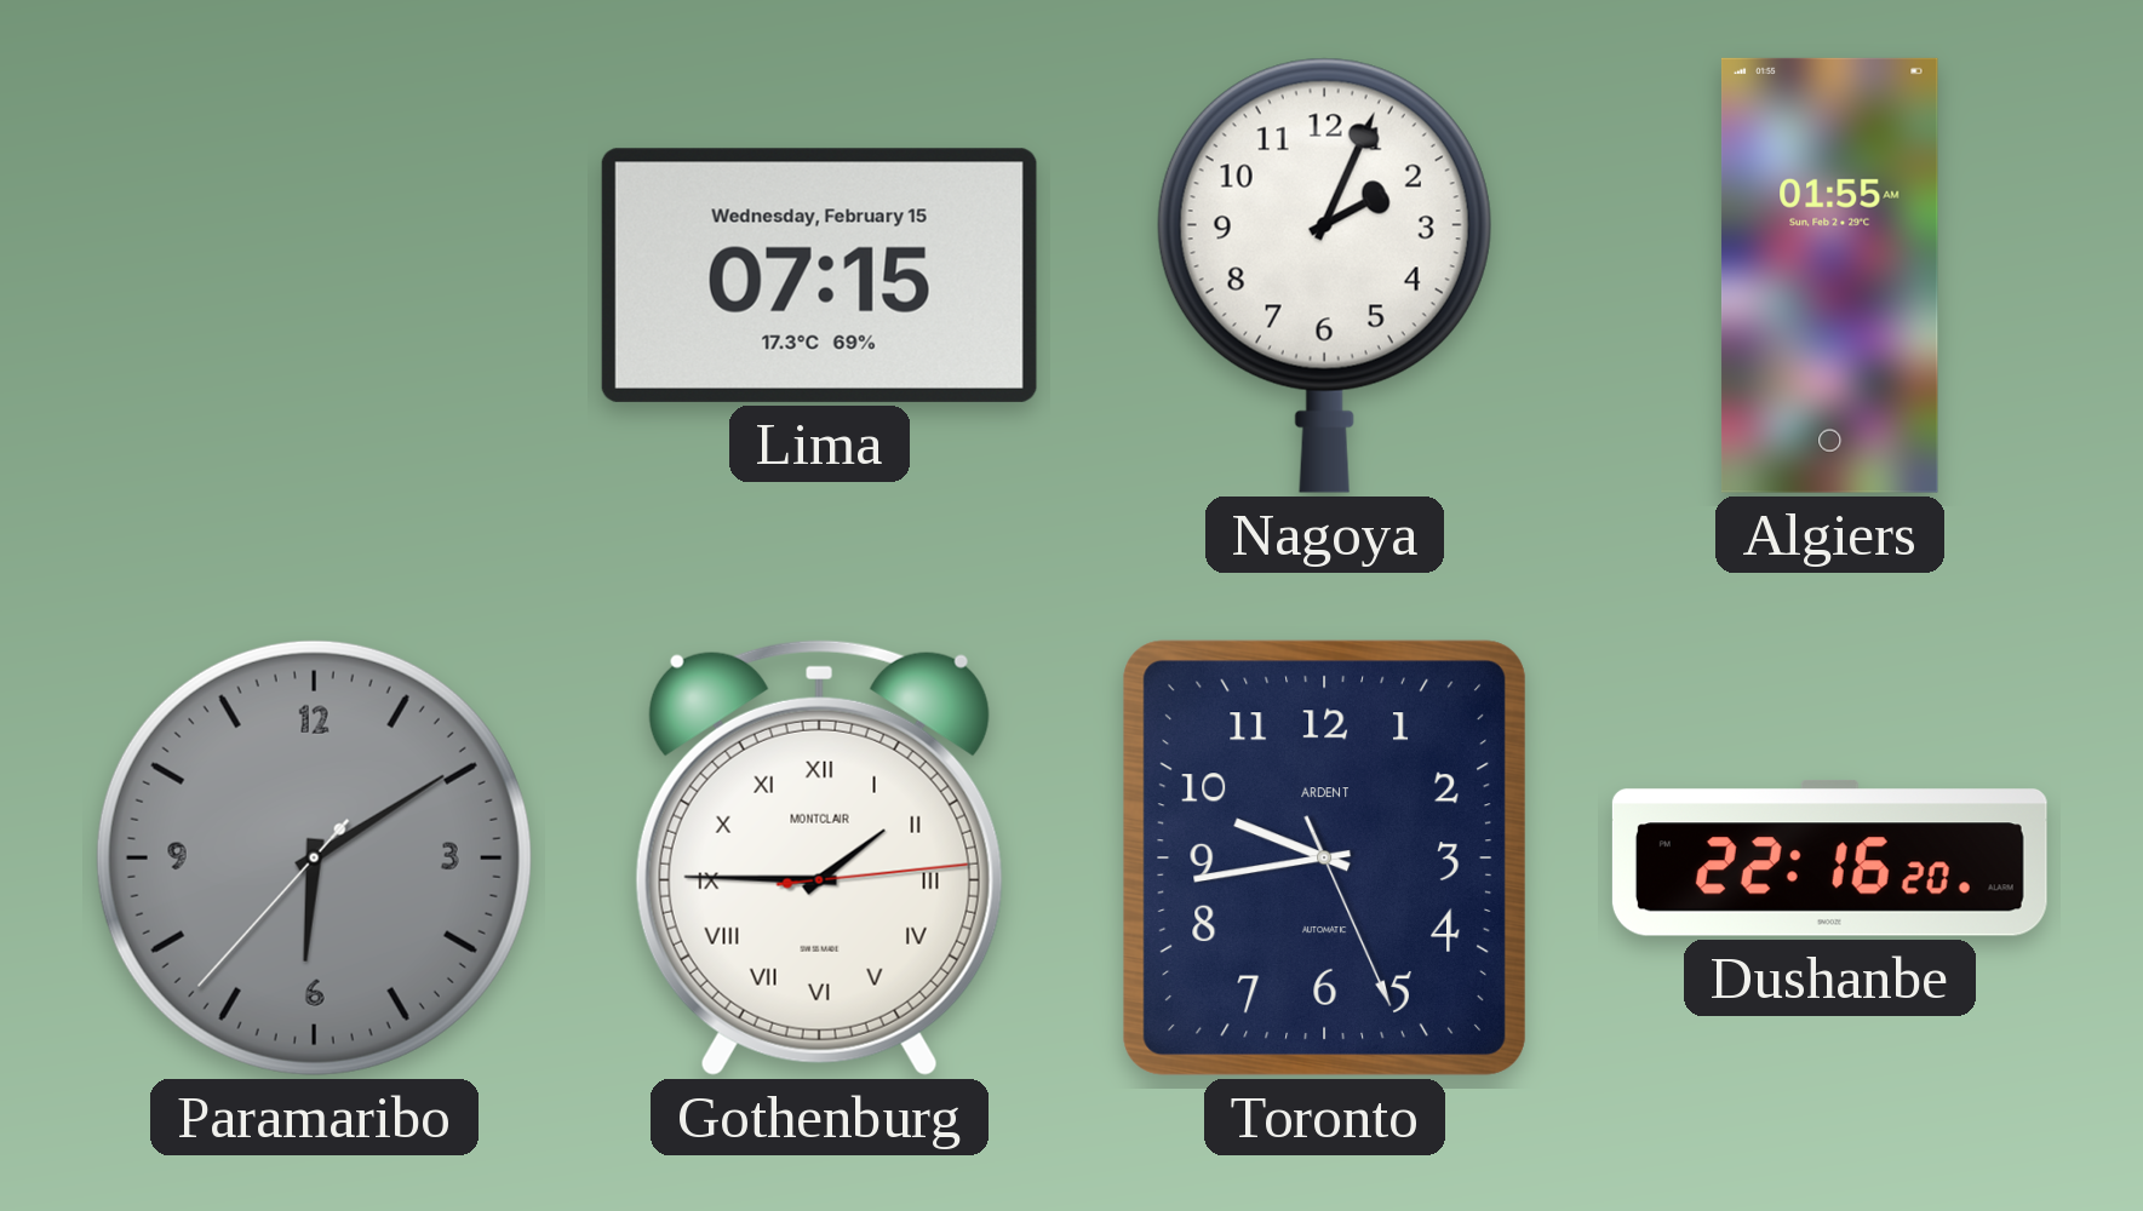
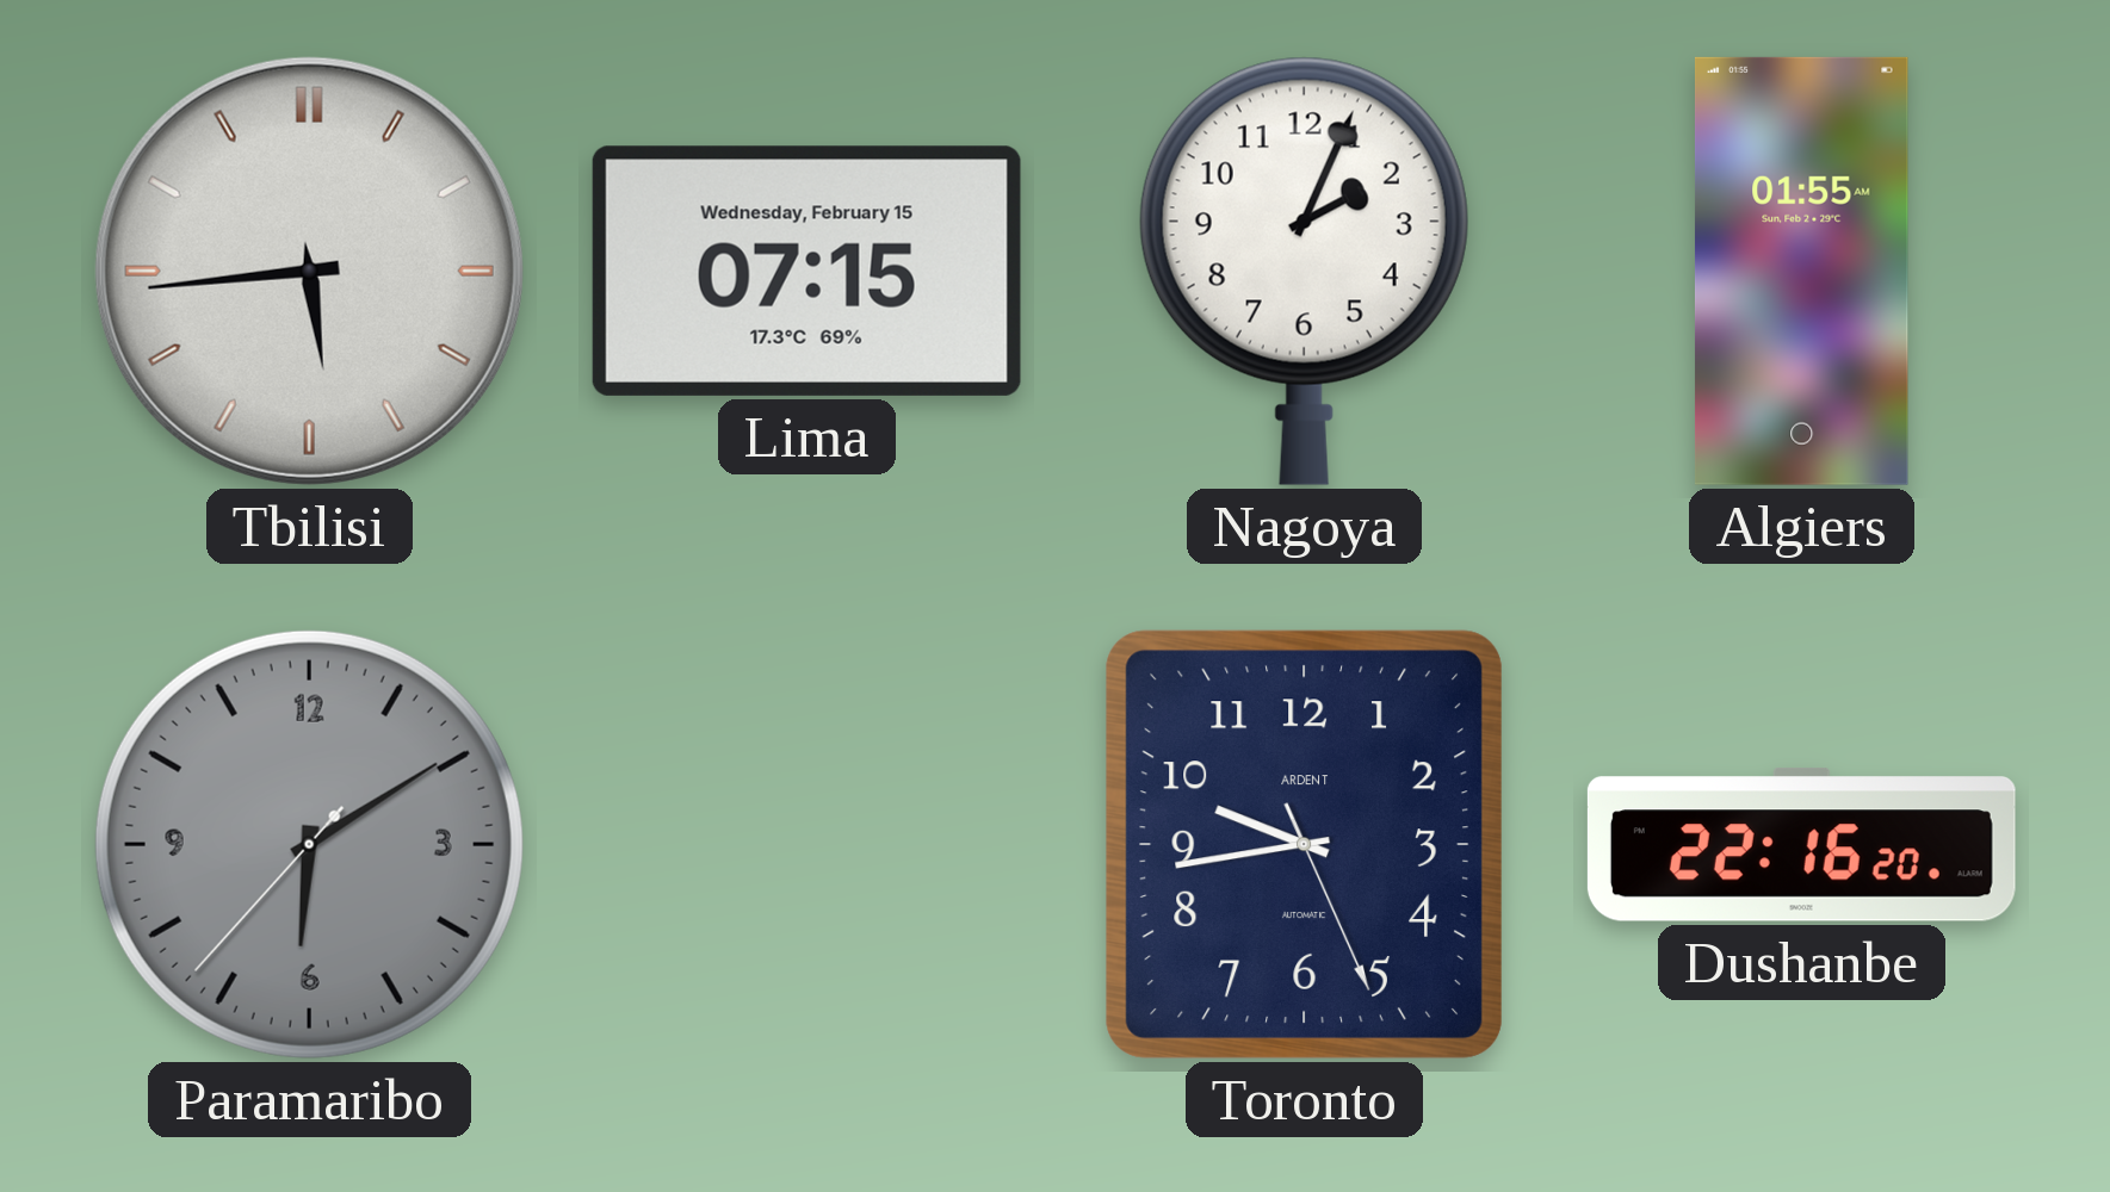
Tbilisi: none -> 5:44
Gothenburg: 1:45 -> none
